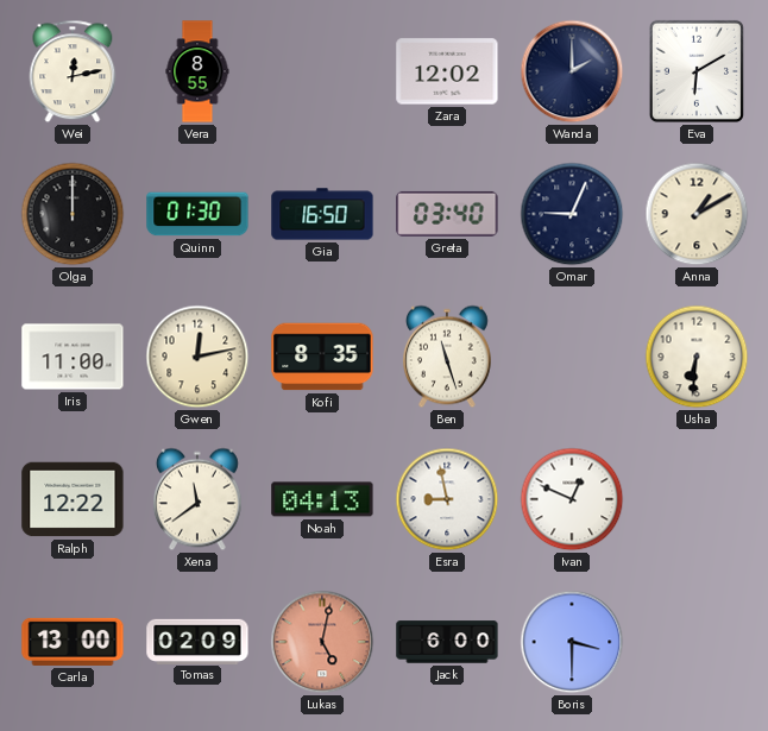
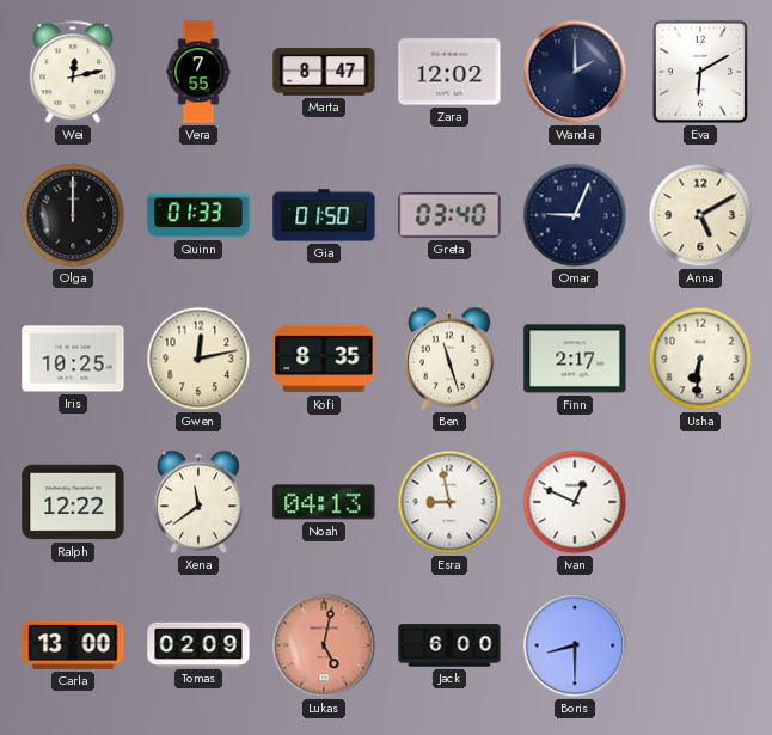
Vera: 8:55 -> 7:55
Marta: none -> 8:47
Quinn: 01:30 -> 01:33
Gia: 16:50 -> 01:50
Anna: 1:10 -> 5:10
Iris: 11:00 -> 10:25
Finn: none -> 2:17
Boris: 3:30 -> 8:30
